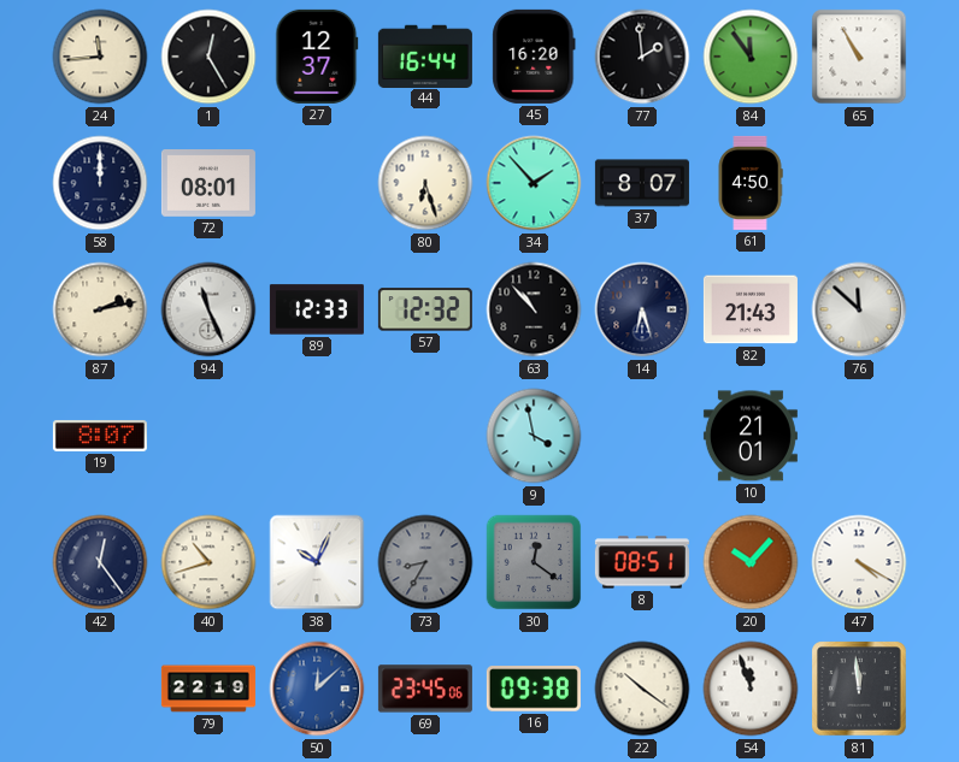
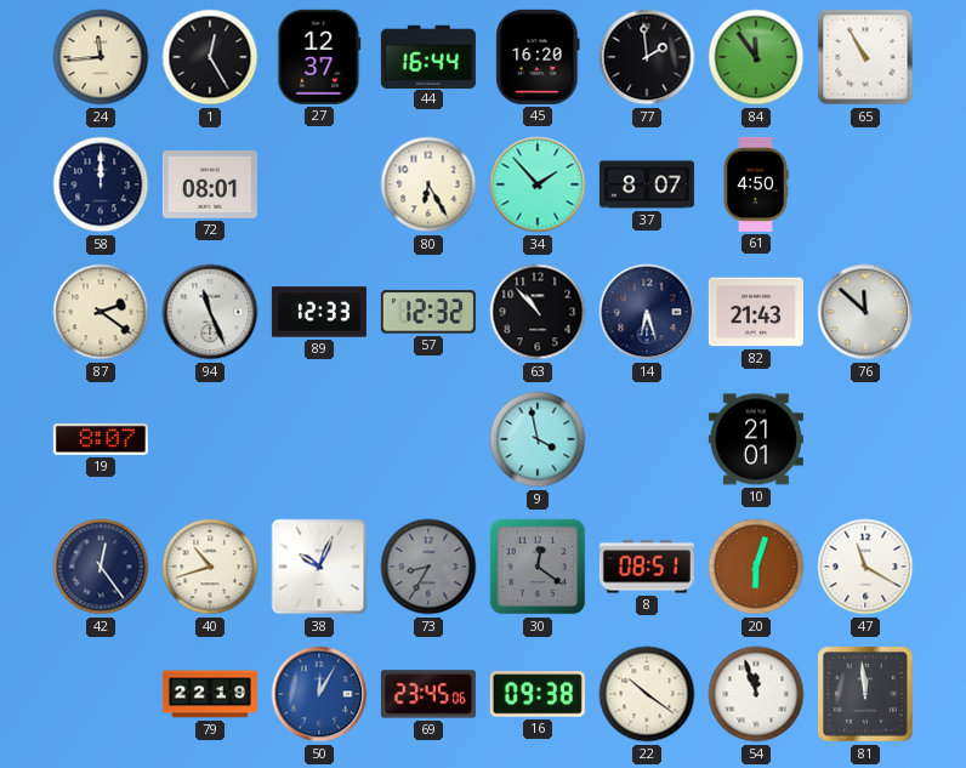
80: 6:27 -> 6:25
87: 2:13 -> 2:21
20: 10:07 -> 6:03
47: 4:20 -> 11:20
50: 12:08 -> 12:05
